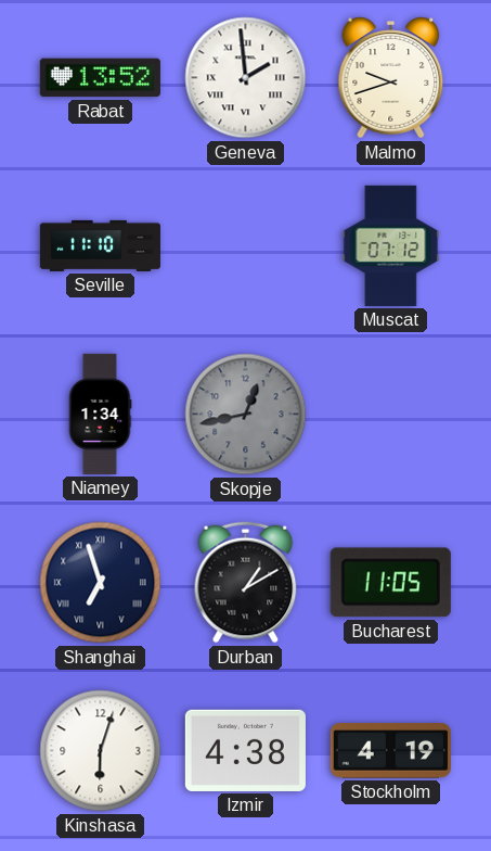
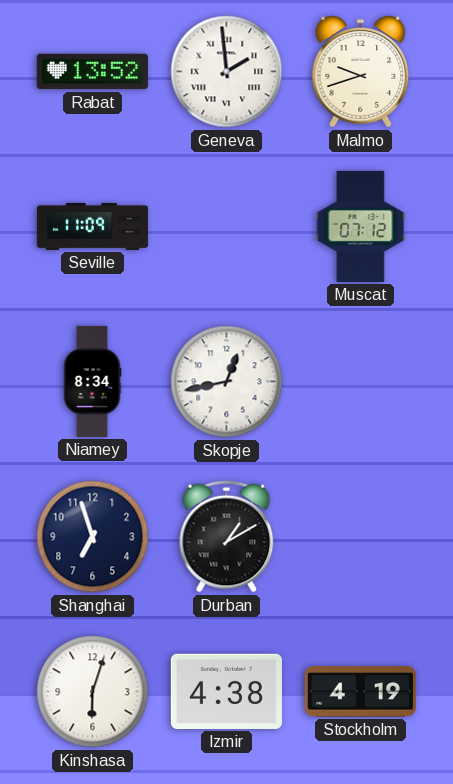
Seville: 11:10 -> 11:09
Niamey: 1:34 -> 8:34
Skopje dial: grey -> white
Shanghai numerals: Roman -> Arabic
Bucharest: 11:05 -> none
